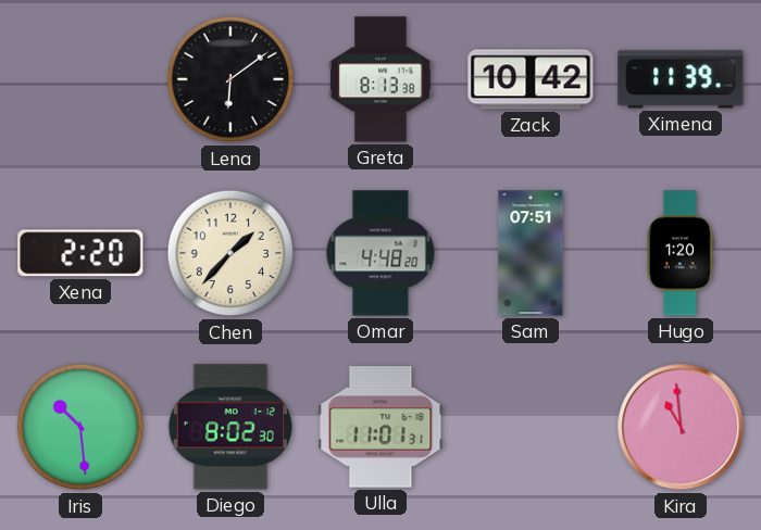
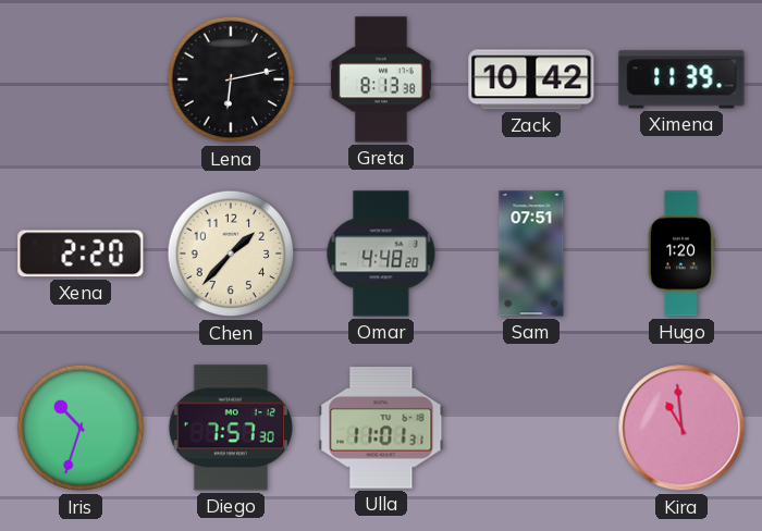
Lena: 6:09 -> 6:13
Iris: 10:29 -> 10:33
Diego: 8:02 -> 7:57
